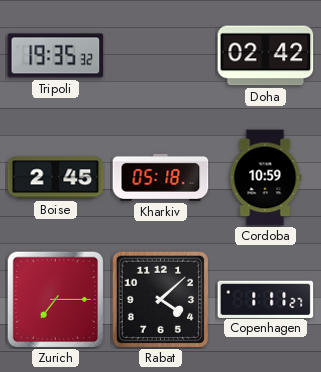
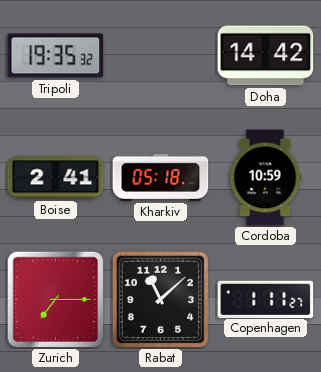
Doha: 02:42 -> 14:42
Boise: 2:45 -> 2:41
Rabat: 4:08 -> 11:08
